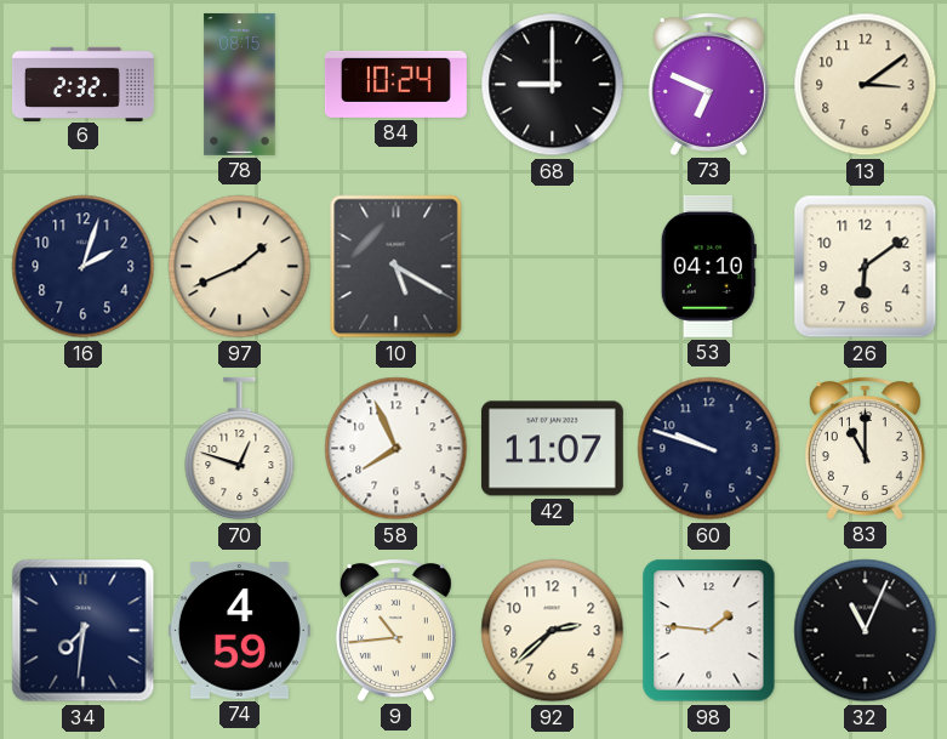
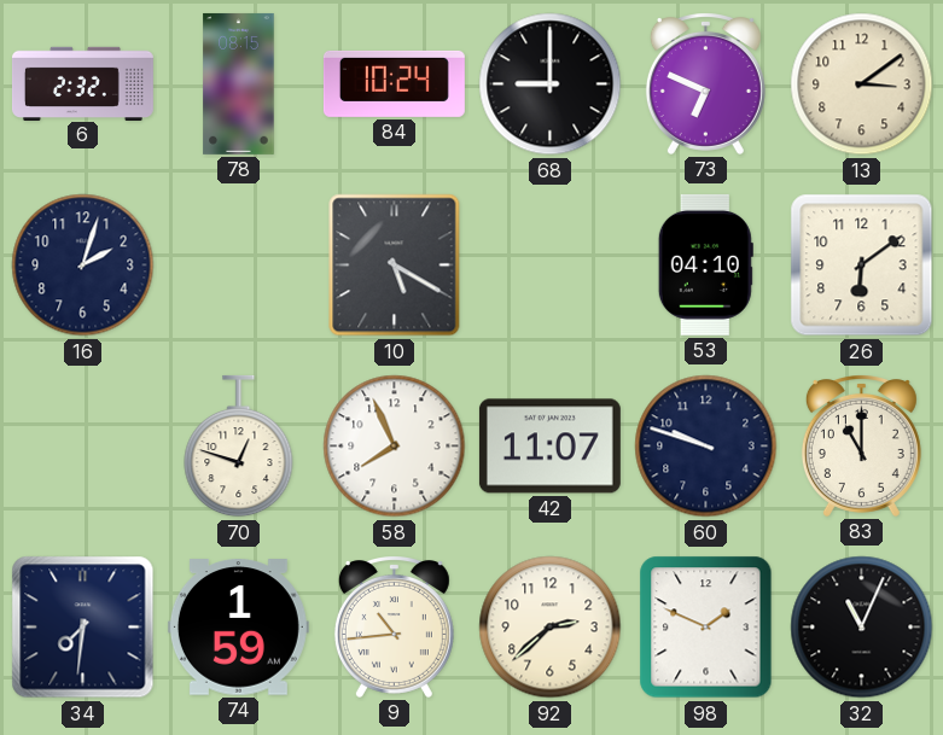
97: 1:41 -> none
74: 4:59 -> 1:59
98: 1:46 -> 1:49
